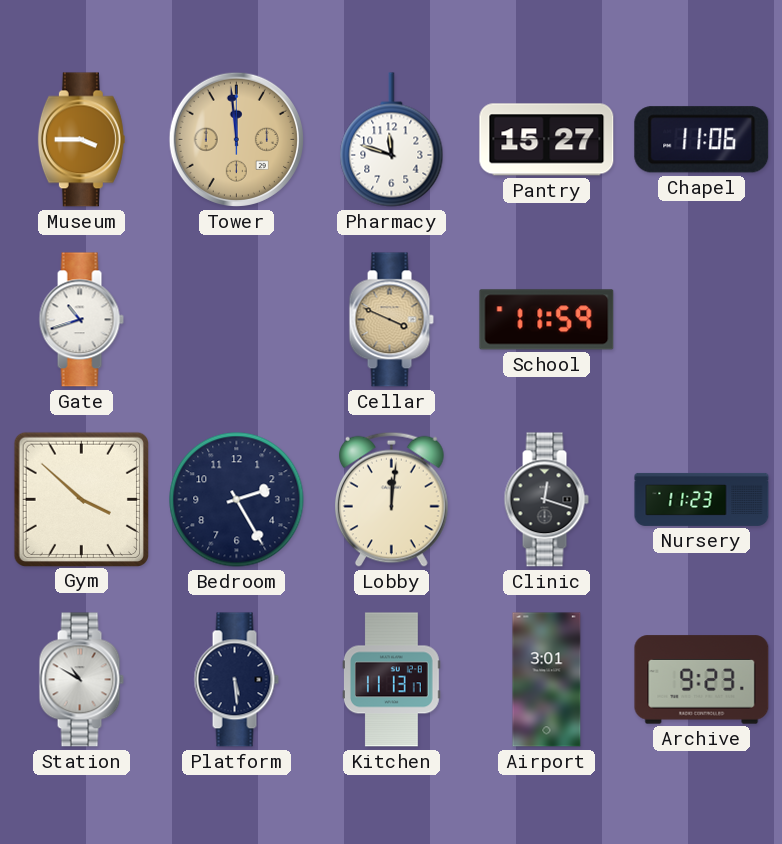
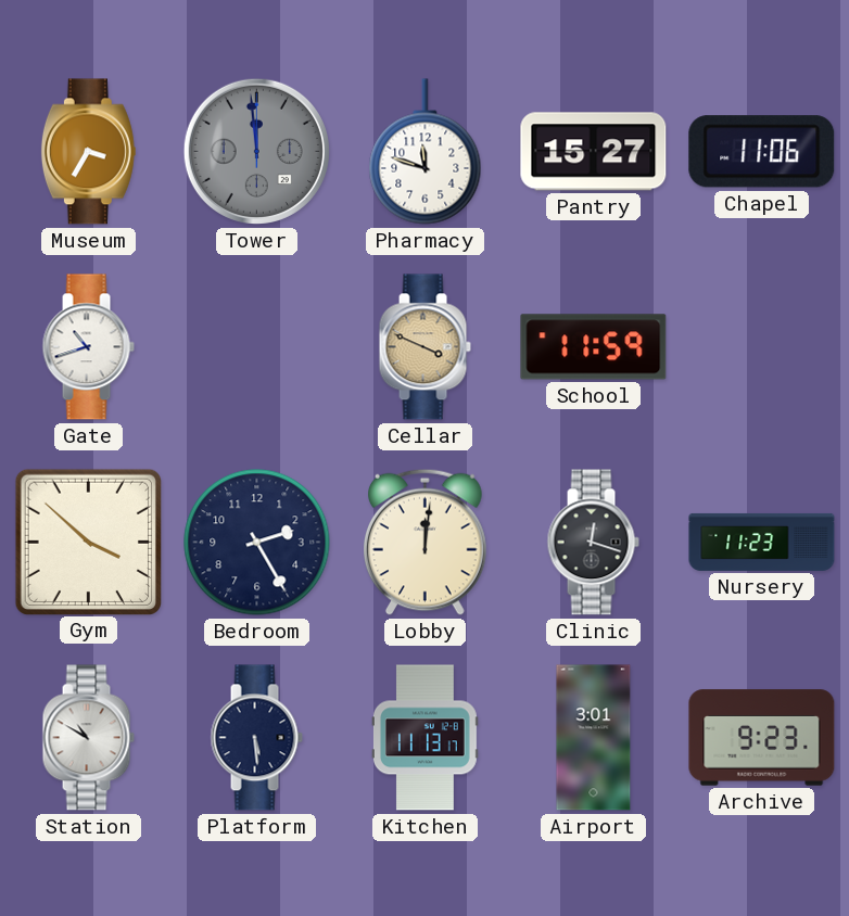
Museum: 3:45 -> 3:35
Tower dial: champagne -> grey
